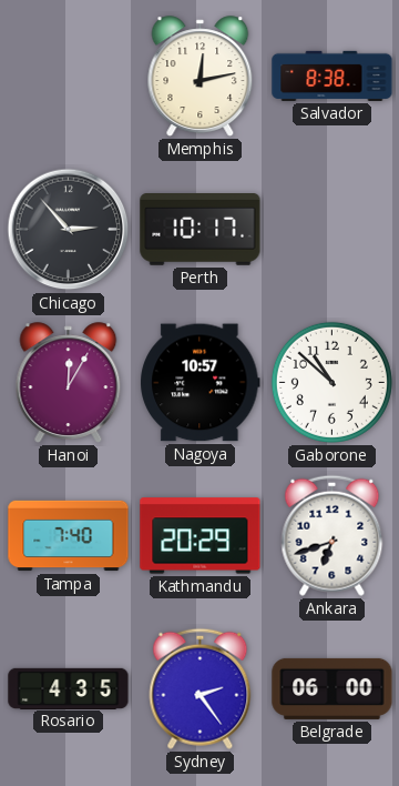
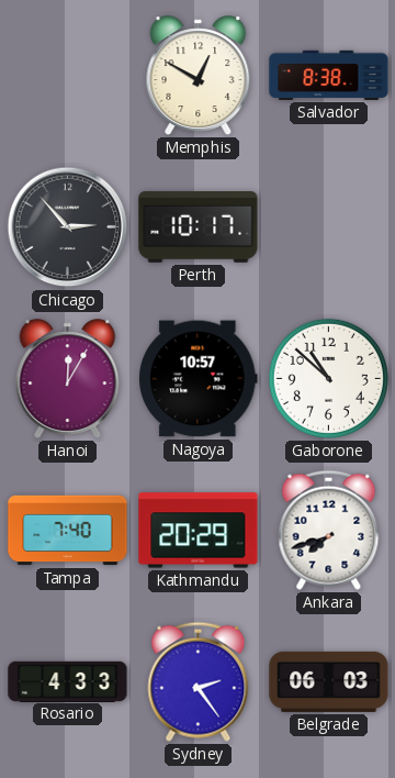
Memphis: 12:13 -> 12:50
Ankara: 6:42 -> 7:42
Rosario: 4:35 -> 4:33
Belgrade: 06:00 -> 06:03
